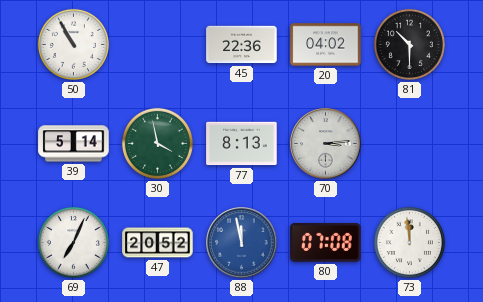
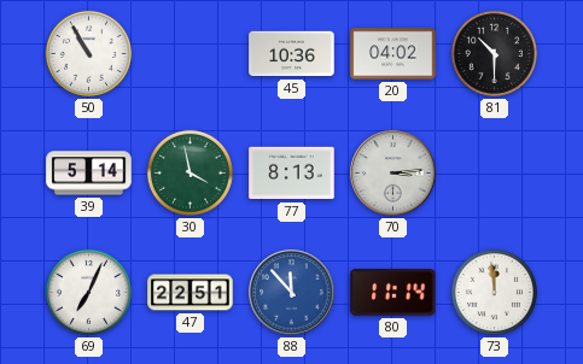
45: 22:36 -> 10:36
47: 20:52 -> 22:51
88: 11:58 -> 11:53
80: 07:08 -> 11:14
